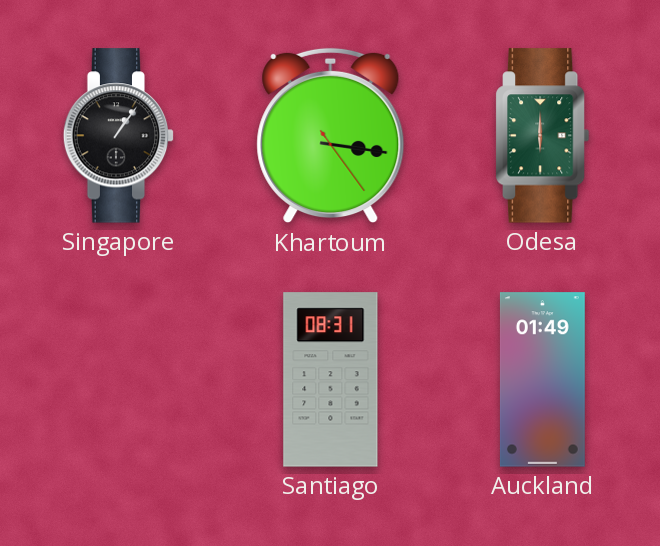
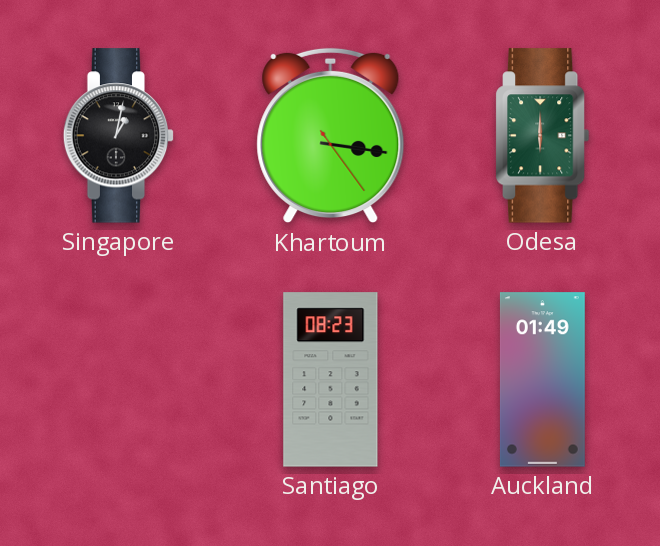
Singapore: 1:06 -> 1:02
Santiago: 08:31 -> 08:23
